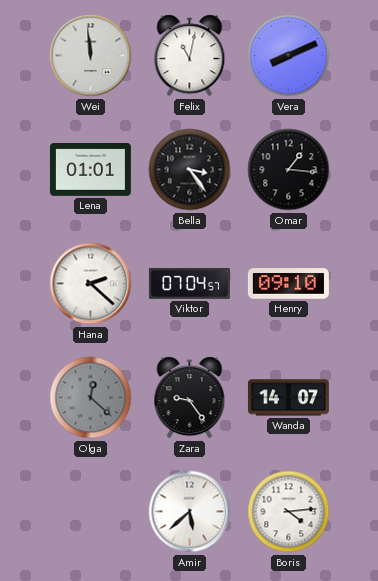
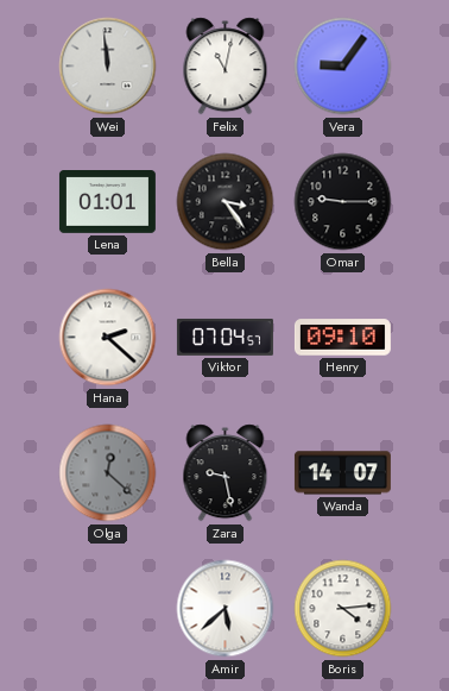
Vera: 8:11 -> 9:06
Omar: 1:16 -> 9:15
Zara: 9:24 -> 9:28
